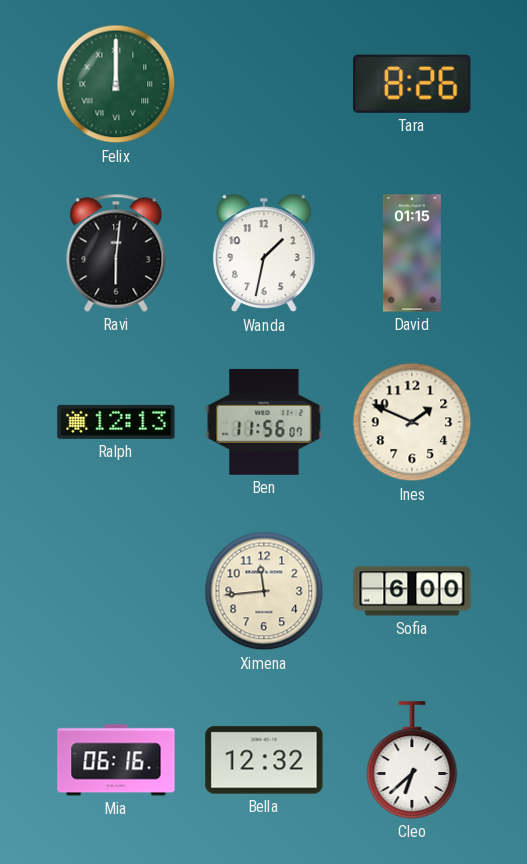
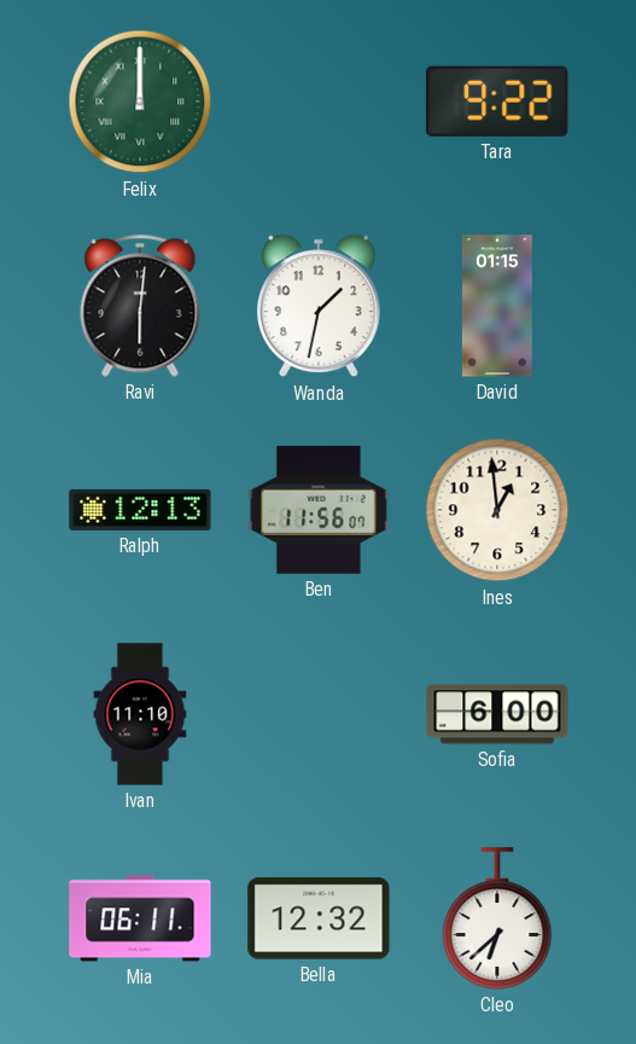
Tara: 8:26 -> 9:22
Ines: 1:49 -> 12:59
Ivan: none -> 11:10
Ximena: 11:44 -> none
Mia: 06:16 -> 06:11
